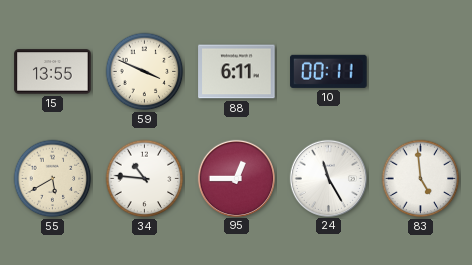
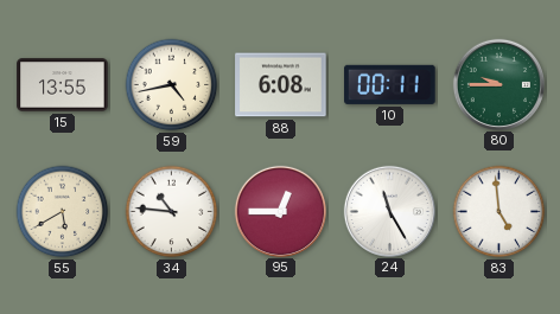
59: 3:49 -> 4:43
88: 6:11 -> 6:08
80: none -> 9:45
